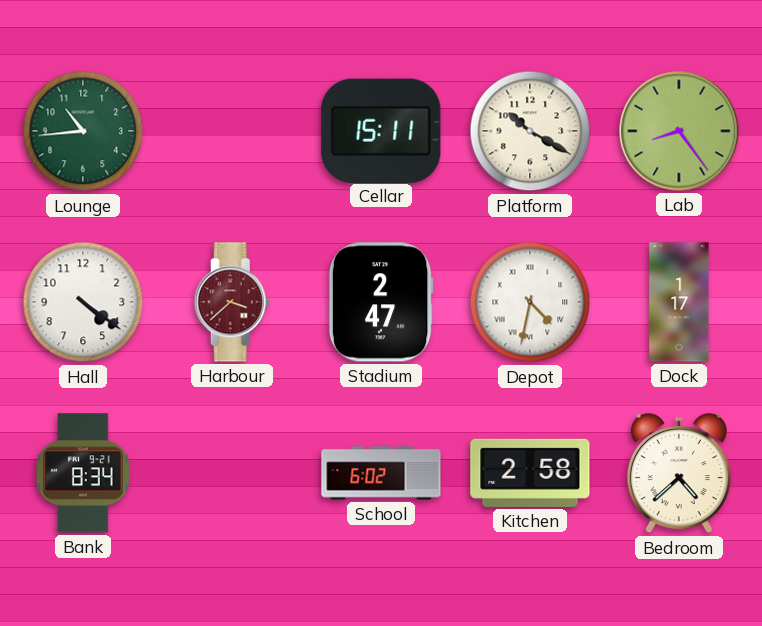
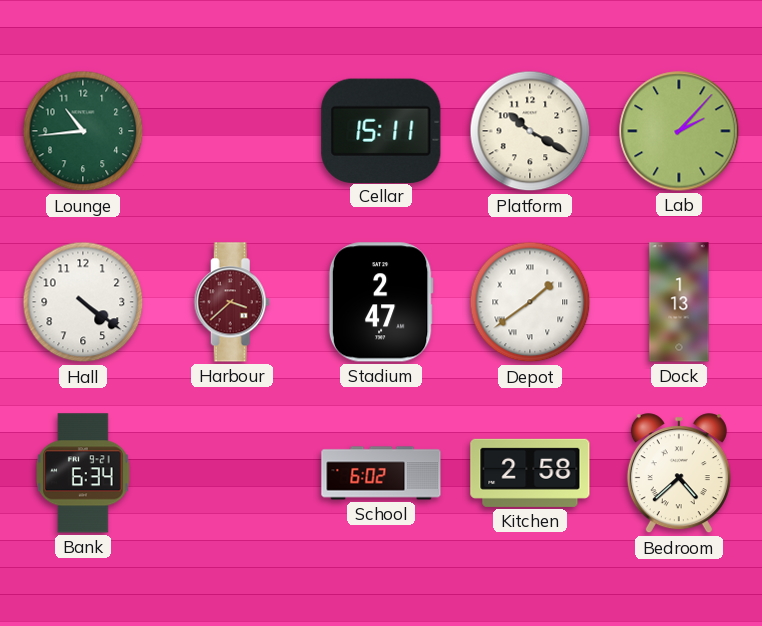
Lab: 8:24 -> 2:07
Depot: 4:32 -> 1:39
Dock: 1:17 -> 1:13
Bank: 8:34 -> 6:34
